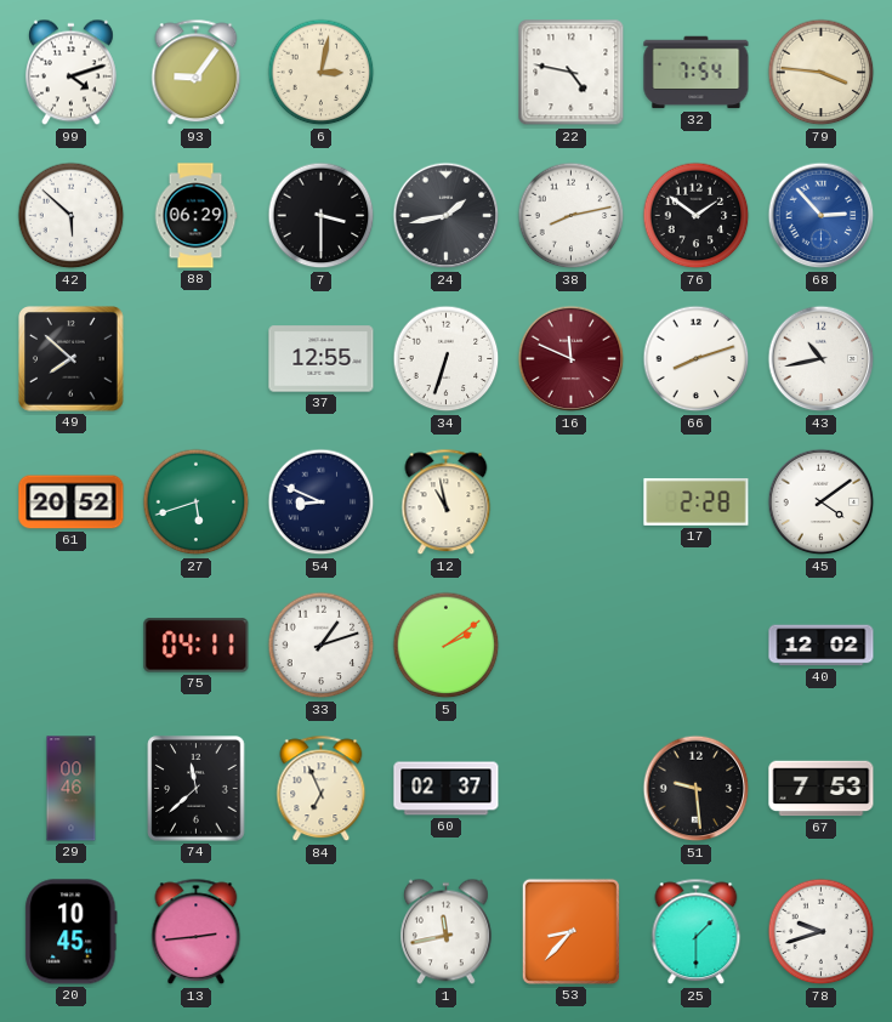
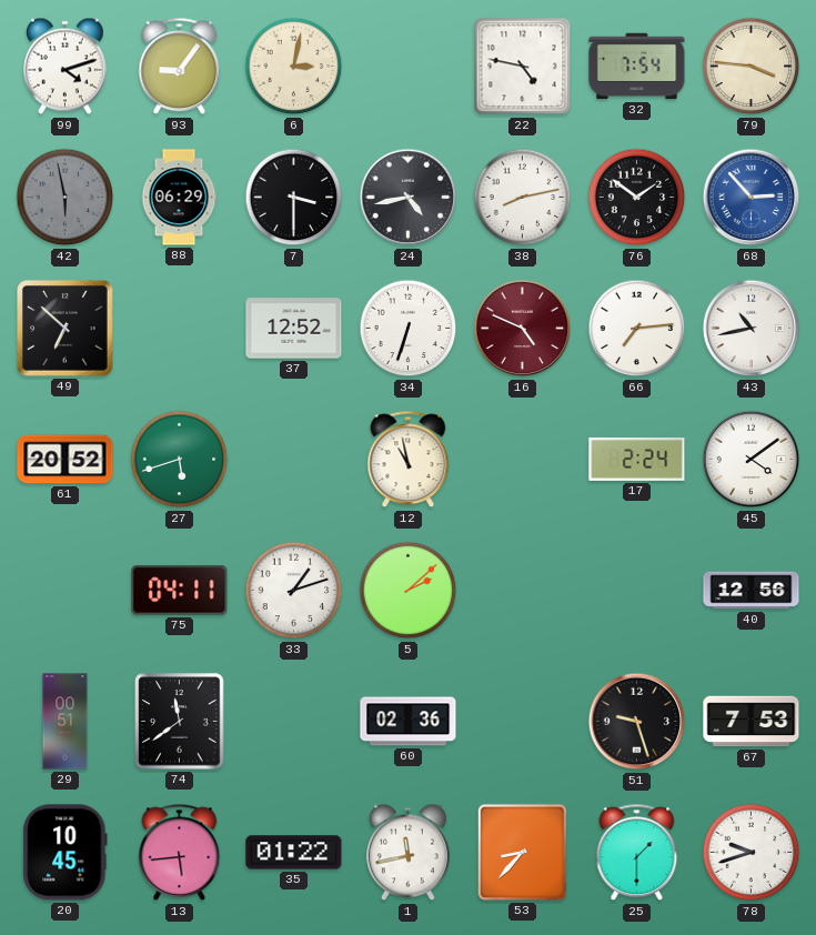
42: 5:52 -> 5:58
42 dial: white -> grey
24: 1:43 -> 4:43
49: 7:52 -> 6:52
37: 12:55 -> 12:52
16: 11:49 -> 4:49
66: 8:12 -> 7:14
54: 8:49 -> none
17: 2:28 -> 2:24
5: 2:09 -> 2:08
40: 12:02 -> 12:56
29: 00:46 -> 00:51
74: 11:38 -> 11:39
84: 6:56 -> none
60: 02:37 -> 02:36
51: 9:29 -> 9:27
13: 2:44 -> 5:44
35: none -> 01:22
